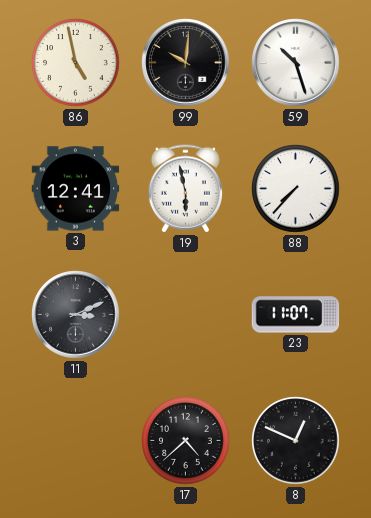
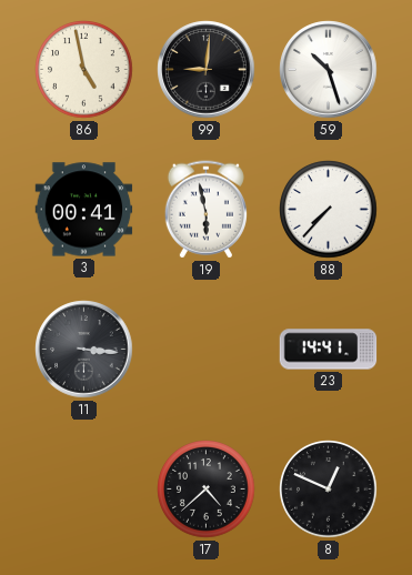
99: 10:01 -> 9:01
3: 12:41 -> 00:41
11: 3:11 -> 3:16
23: 11:07 -> 14:41
